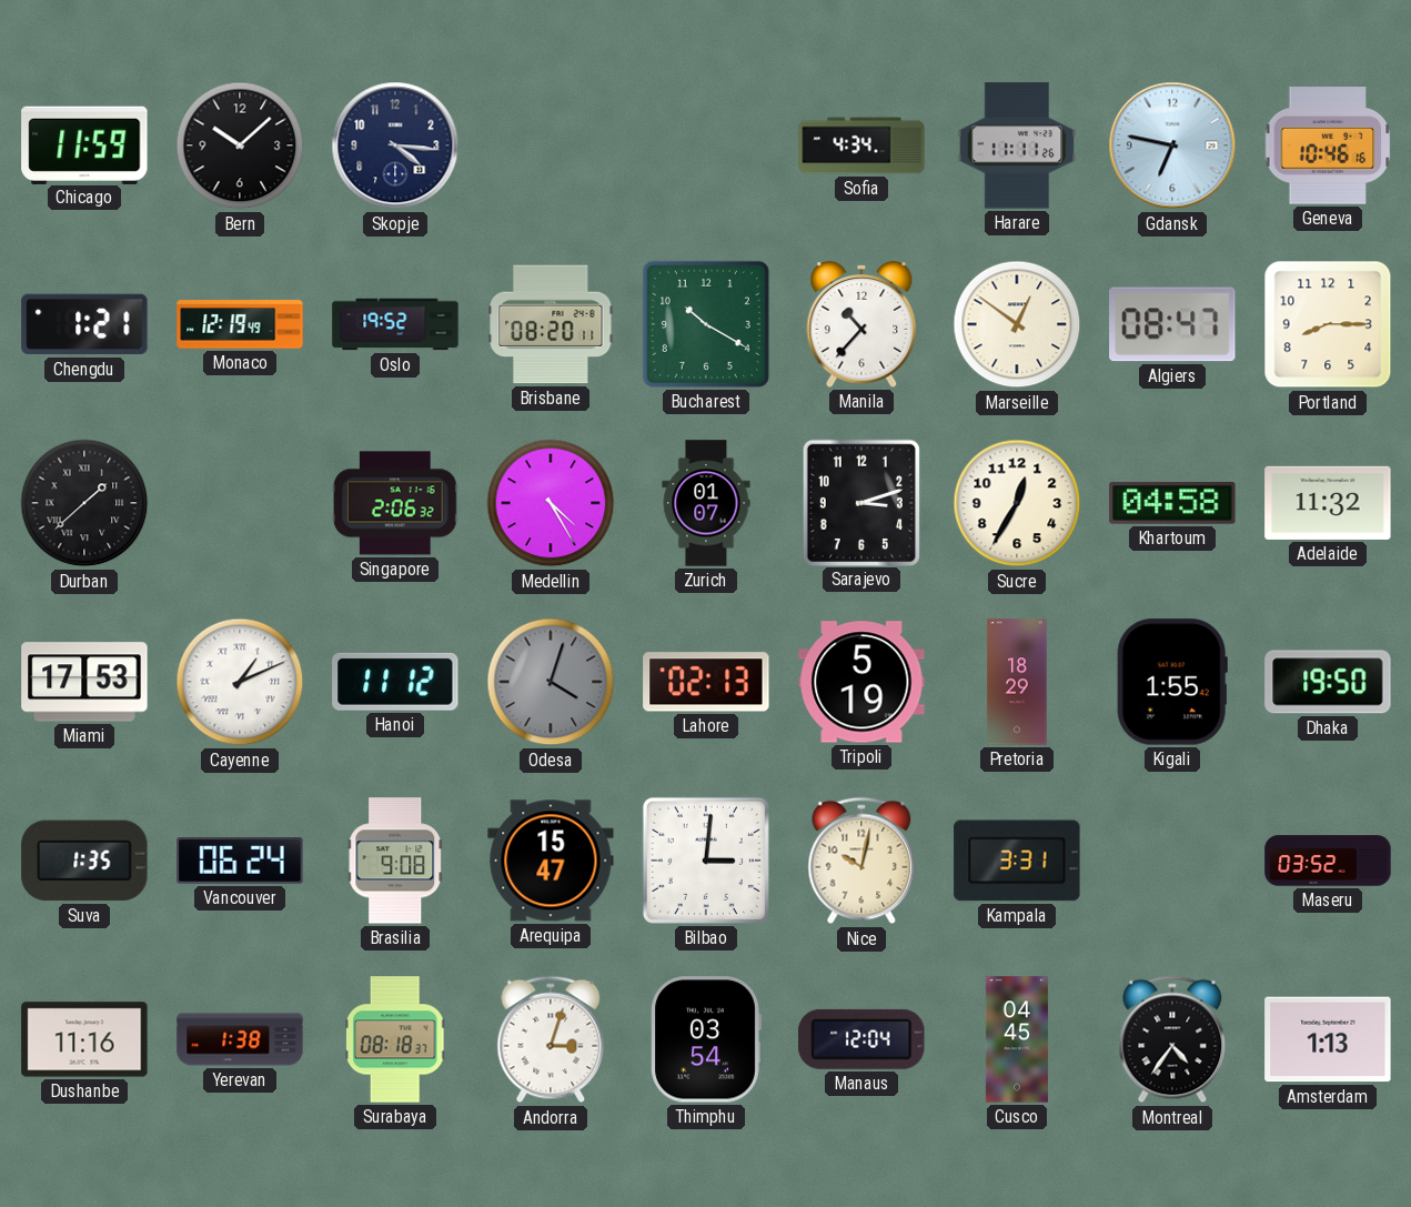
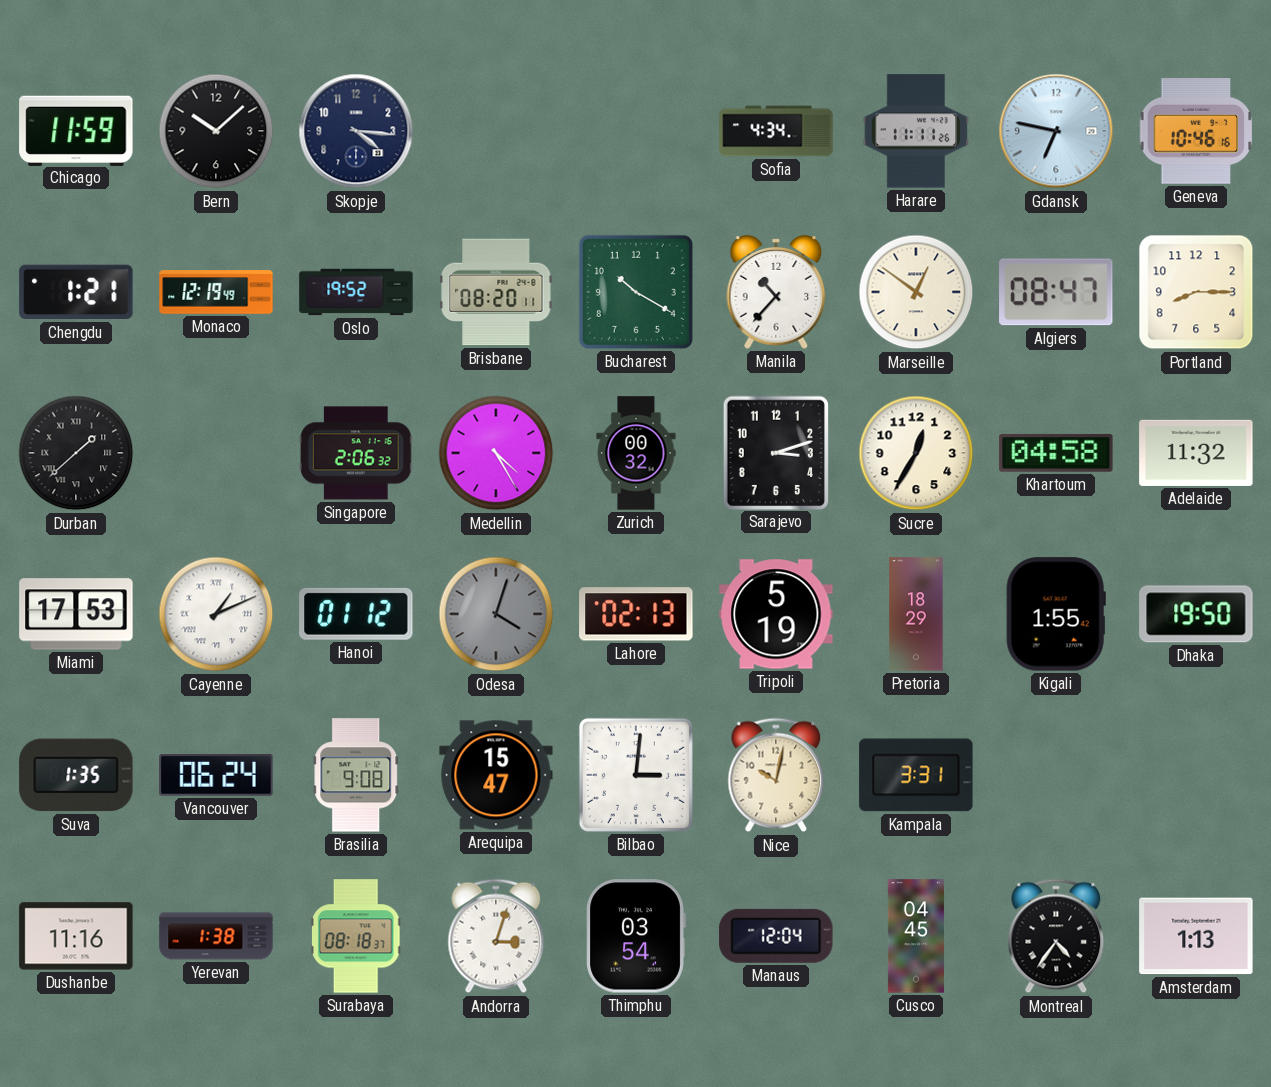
Zurich: 01:07 -> 00:32
Hanoi: 11:12 -> 01:12
Maseru: 03:52 -> none
